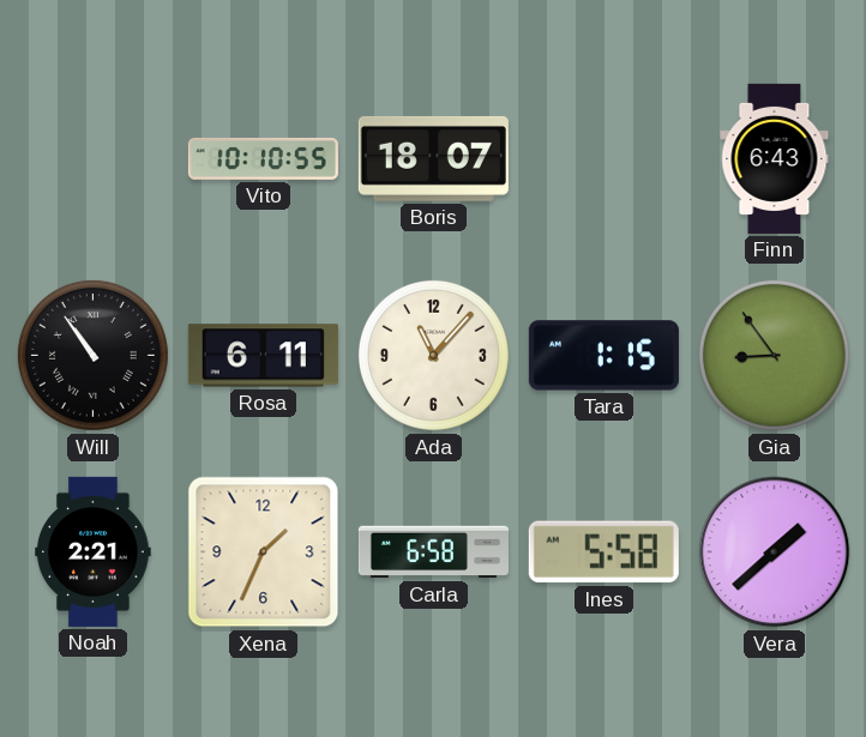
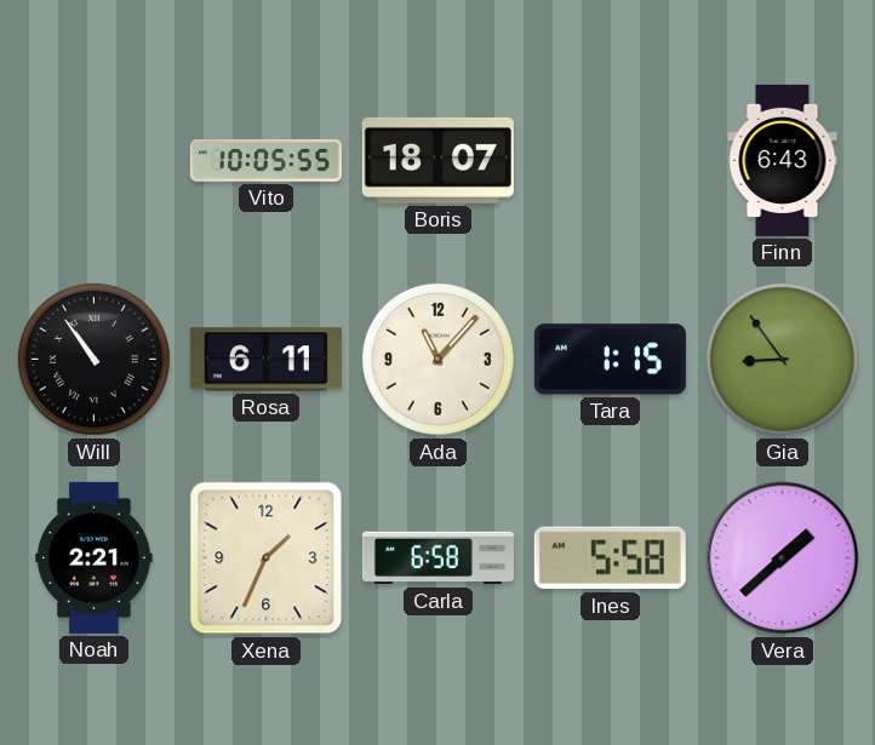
Vito: 10:10 -> 10:05
